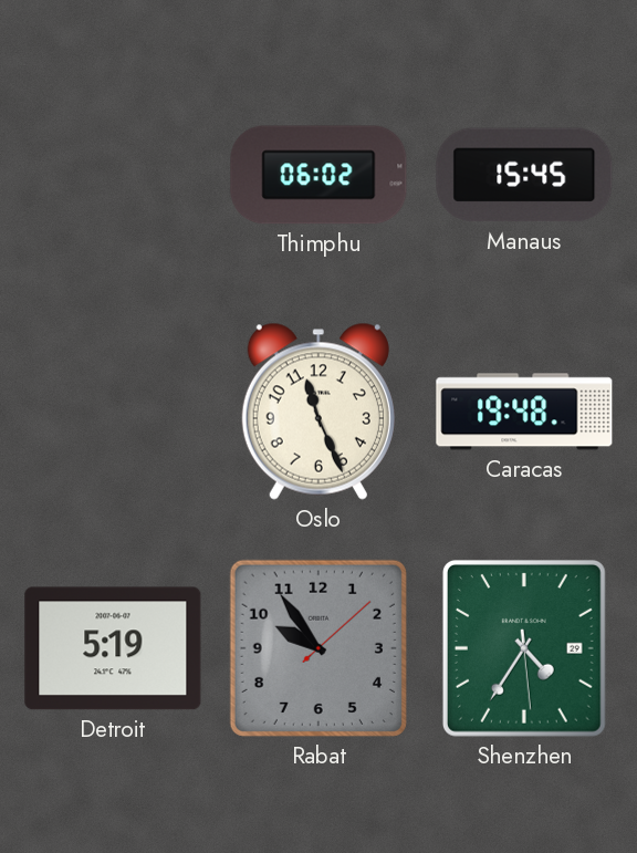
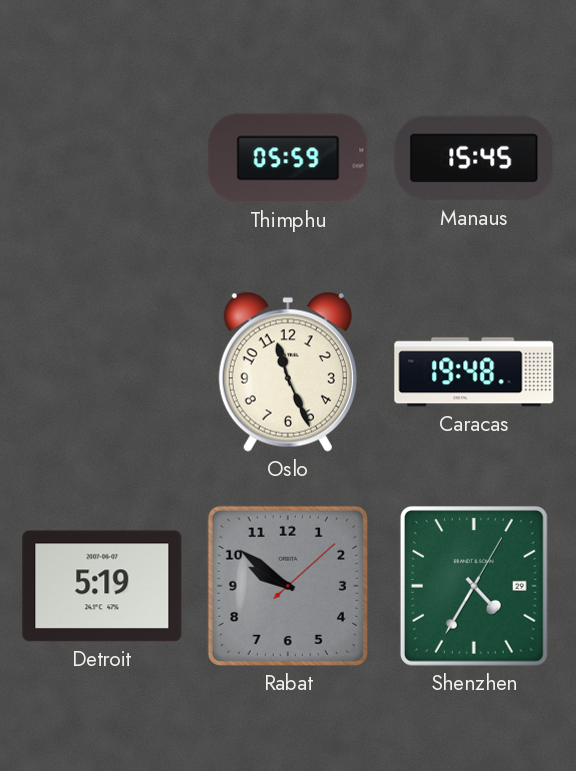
Thimphu: 06:02 -> 05:59
Rabat: 9:54 -> 9:51
Shenzhen: 4:35:29 -> 4:35:05
